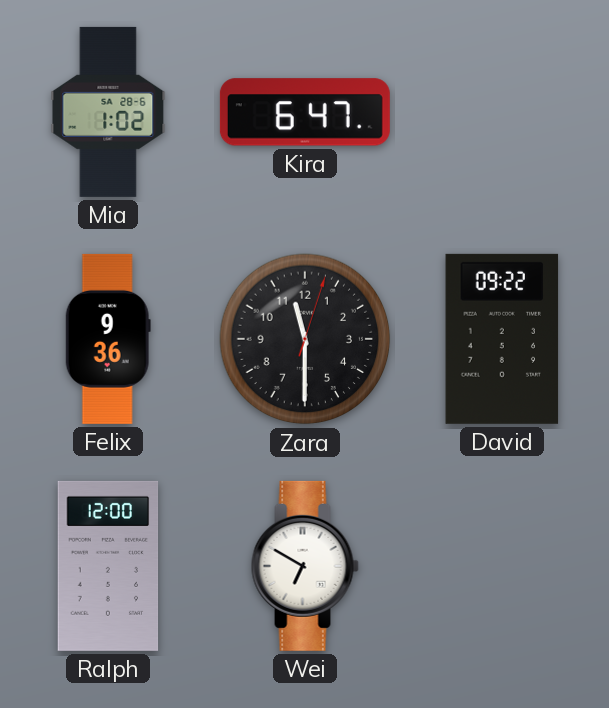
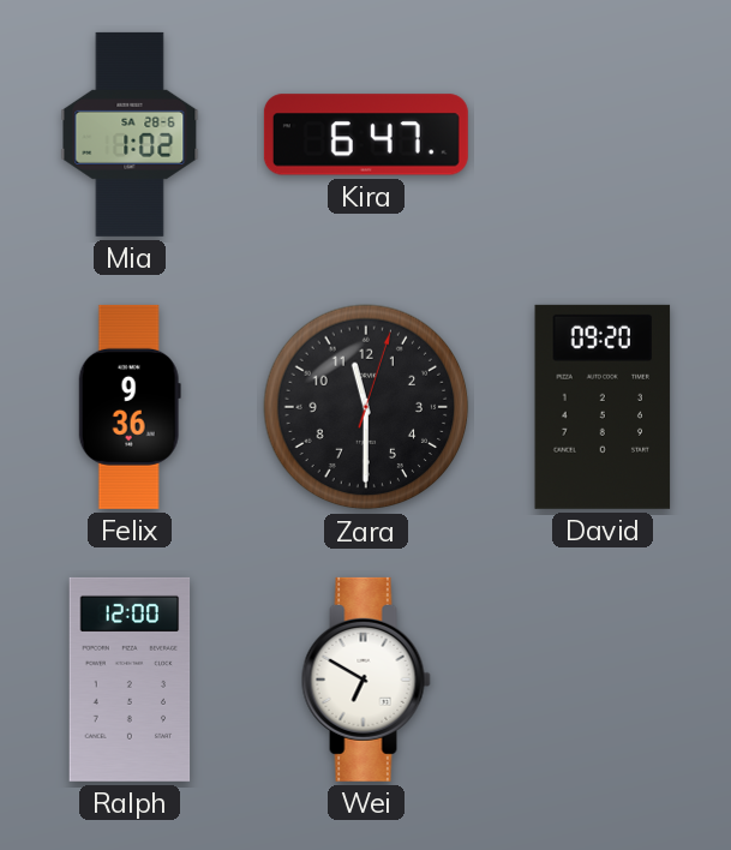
David: 09:22 -> 09:20
